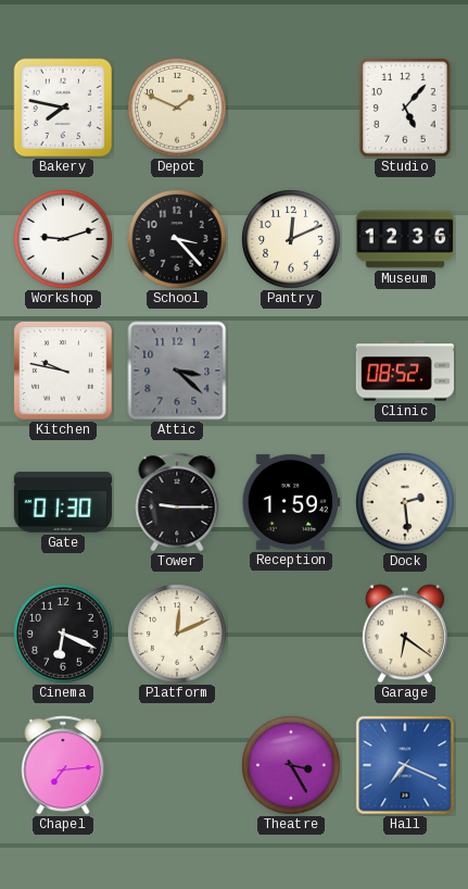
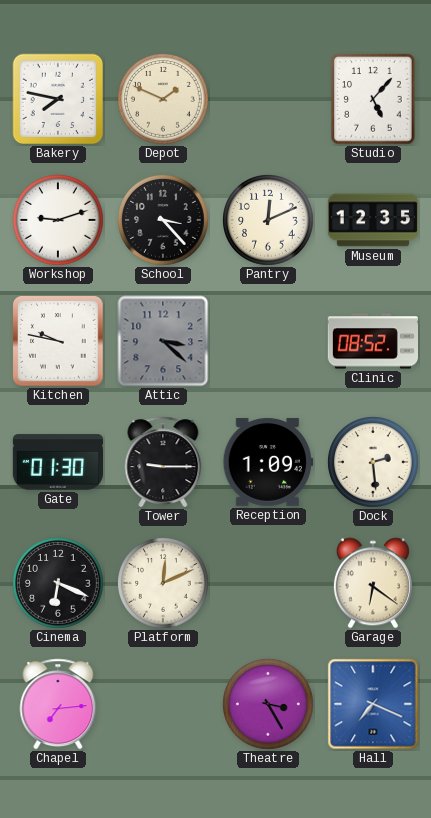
Museum: 12:36 -> 12:35
Reception: 1:59 -> 1:09
